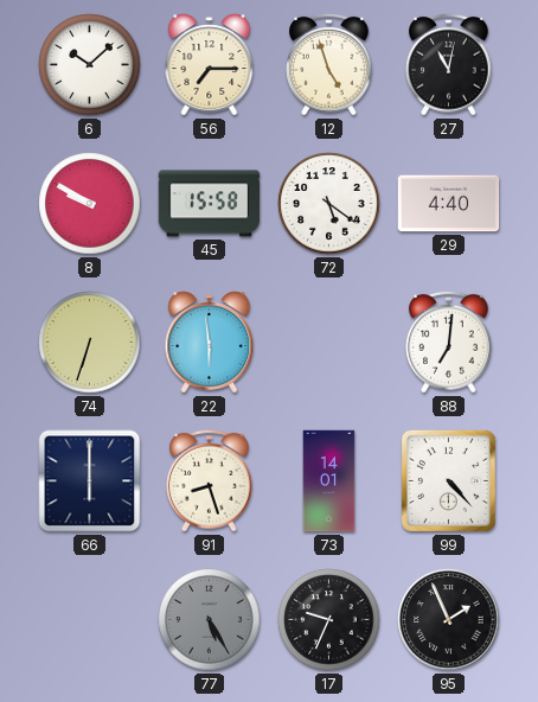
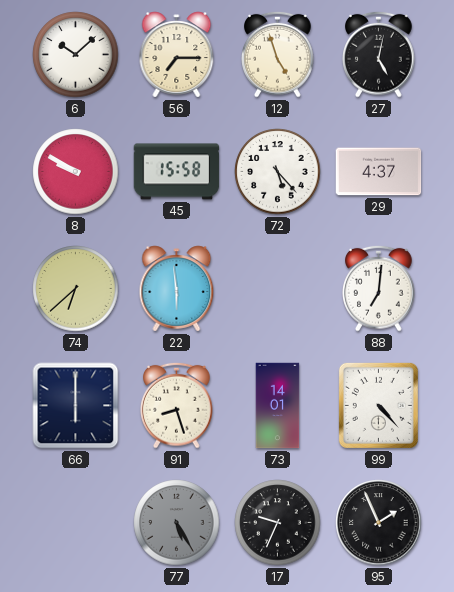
27: 11:02 -> 5:02
72: 5:21 -> 5:23
29: 4:40 -> 4:37
74: 6:33 -> 6:38
